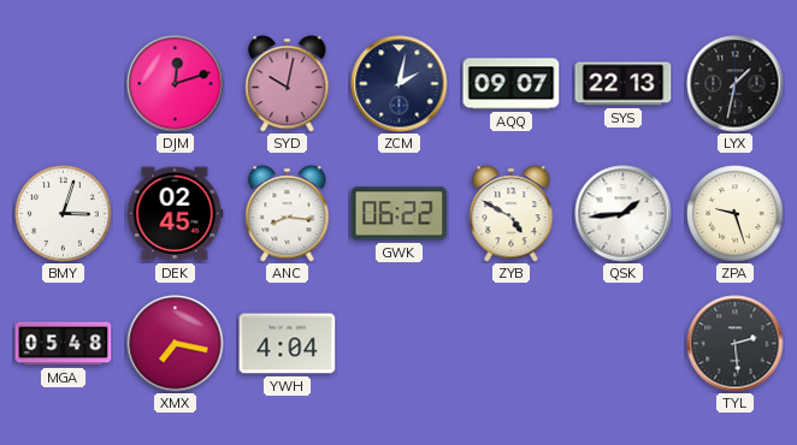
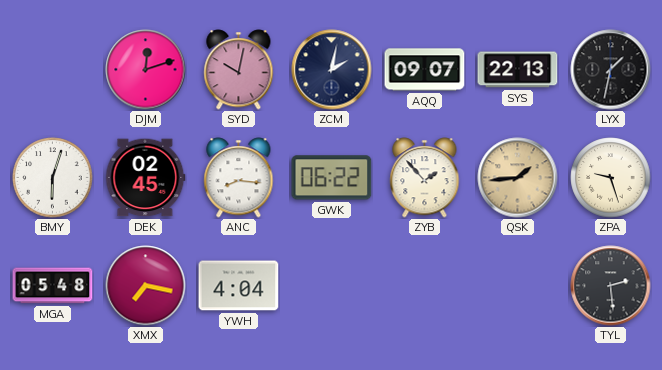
BMY: 3:03 -> 6:03
ZYB: 4:50 -> 1:53
QSK dial: white -> champagne
